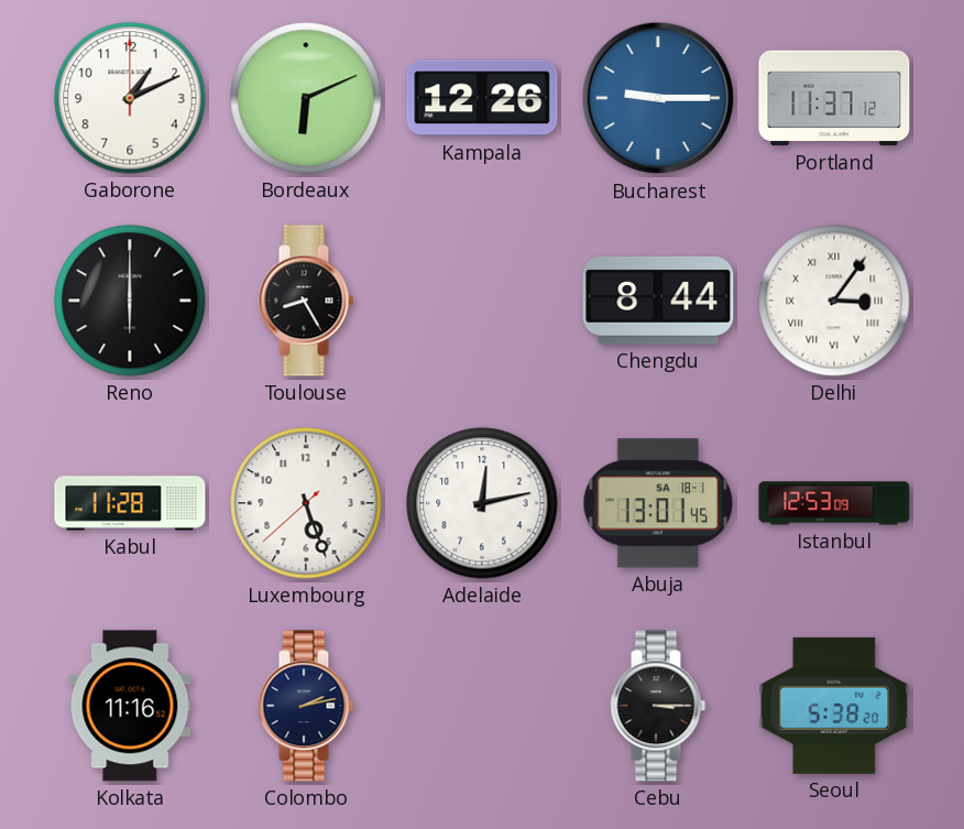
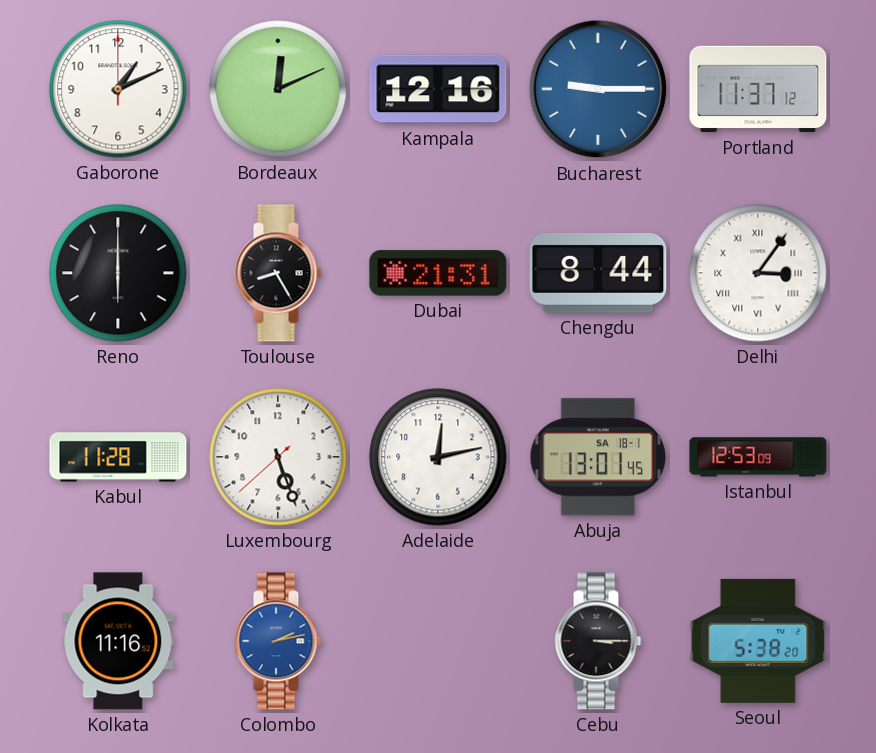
Bordeaux: 6:11 -> 12:11
Kampala: 12:26 -> 12:16
Dubai: none -> 21:31
Colombo dial: navy -> blue
